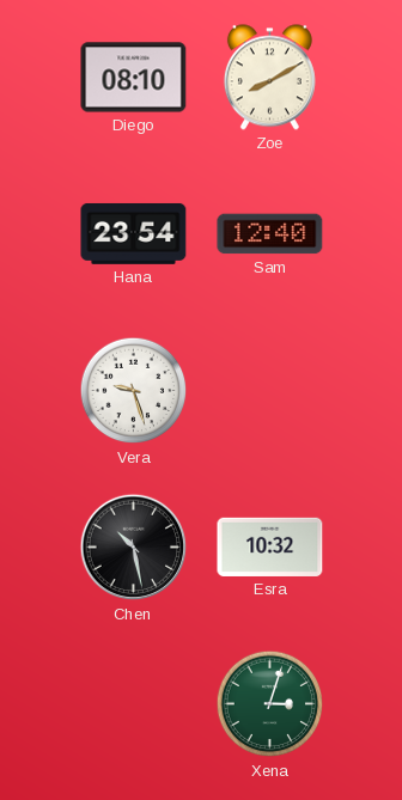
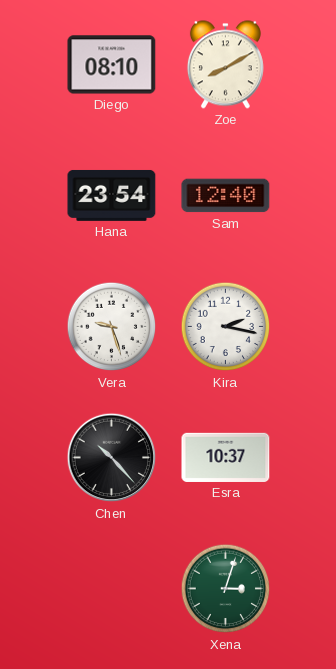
Kira: none -> 2:17
Chen: 10:28 -> 10:23
Esra: 10:32 -> 10:37
